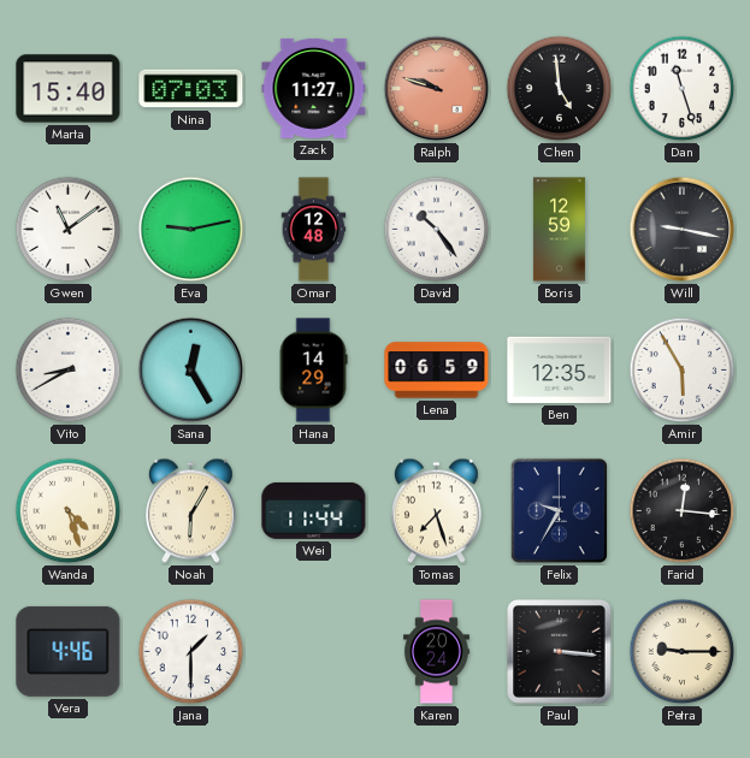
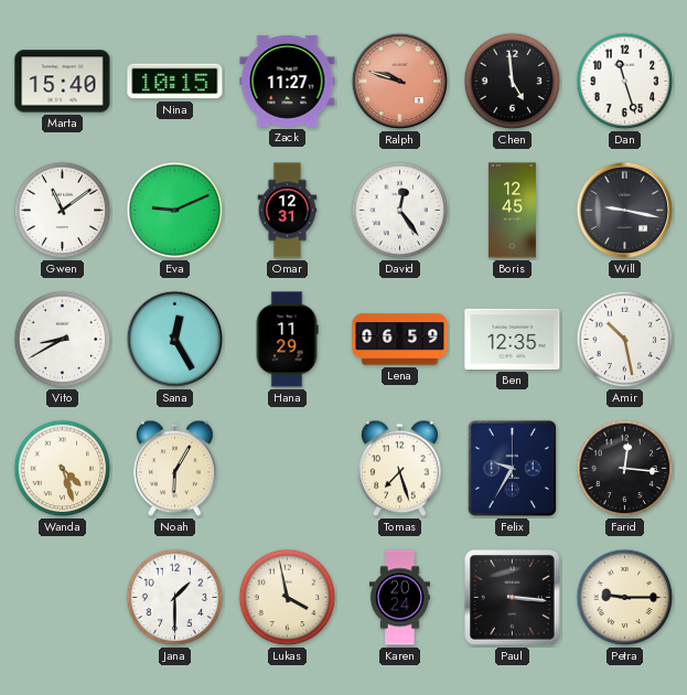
Nina: 07:03 -> 10:15
Eva: 9:13 -> 9:11
Omar: 12:48 -> 12:31
David: 10:24 -> 12:24
Boris: 12:59 -> 12:45
Hana: 14:29 -> 11:29
Amir: 5:55 -> 10:28
Wei: 11:44 -> none
Vera: 4:46 -> none
Lukas: none -> 3:58
